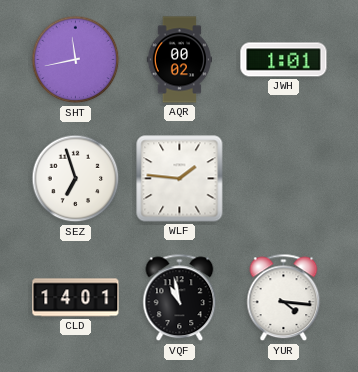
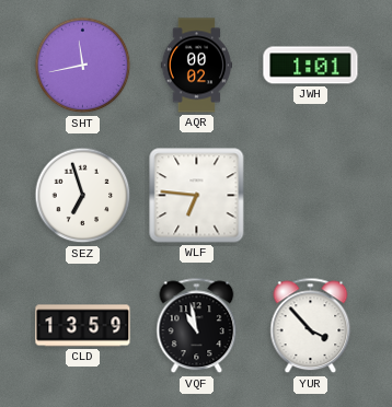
WLF: 1:46 -> 6:46
CLD: 14:01 -> 13:59
YUR: 4:16 -> 3:53
